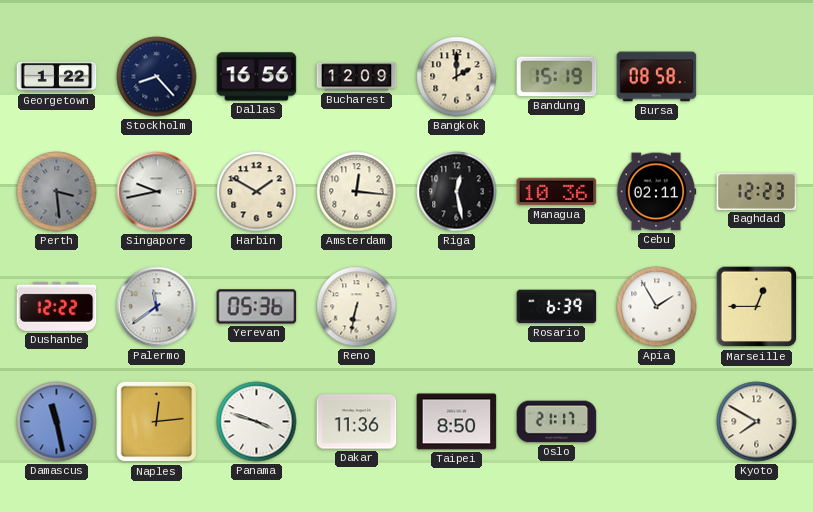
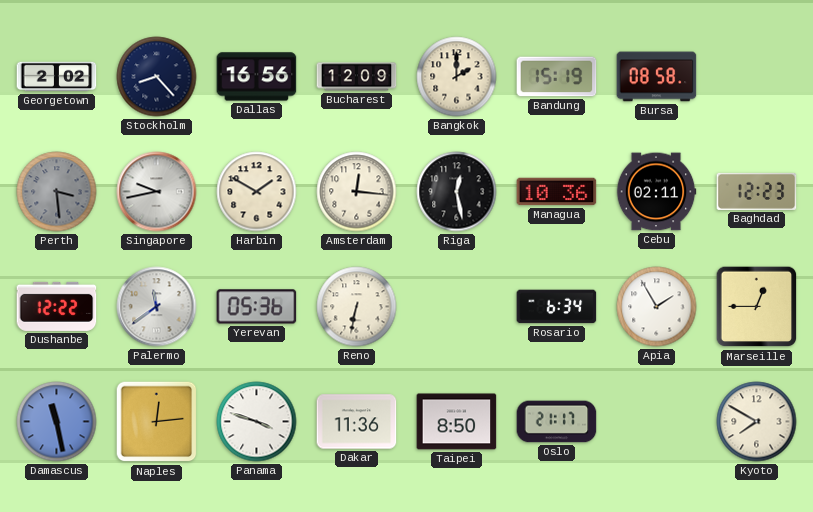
Georgetown: 1:22 -> 2:02
Rosario: 6:39 -> 6:34
